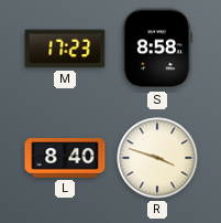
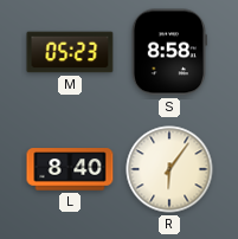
M: 17:23 -> 05:23
R: 3:48 -> 6:06
